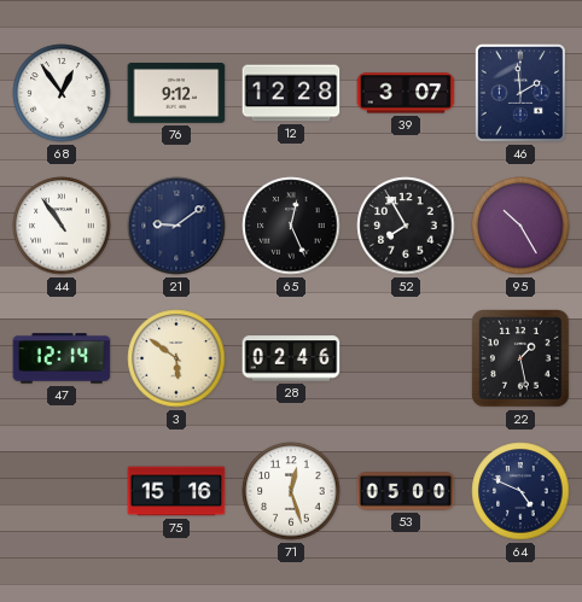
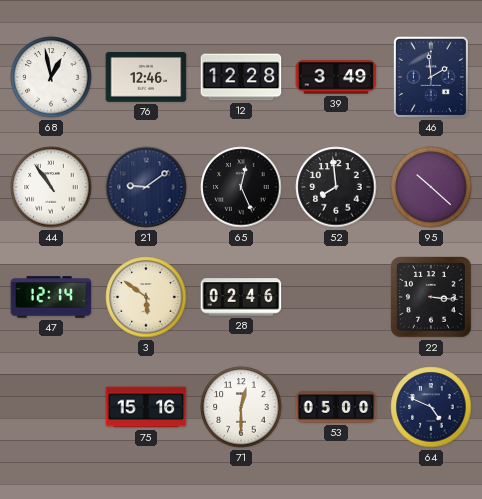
68: 12:54 -> 12:58
76: 9:12 -> 12:46
39: 3:07 -> 3:49
52: 7:55 -> 7:59
95: 10:25 -> 10:22
22: 1:28 -> 3:16
71: 12:27 -> 12:30
